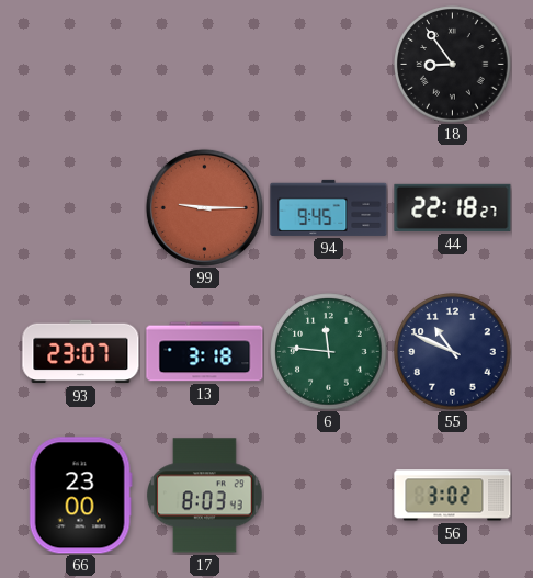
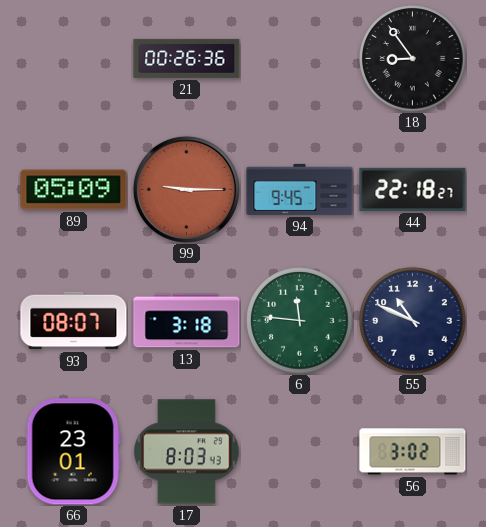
21: none -> 00:26
89: none -> 05:09
93: 23:07 -> 08:07
66: 23:00 -> 23:01
